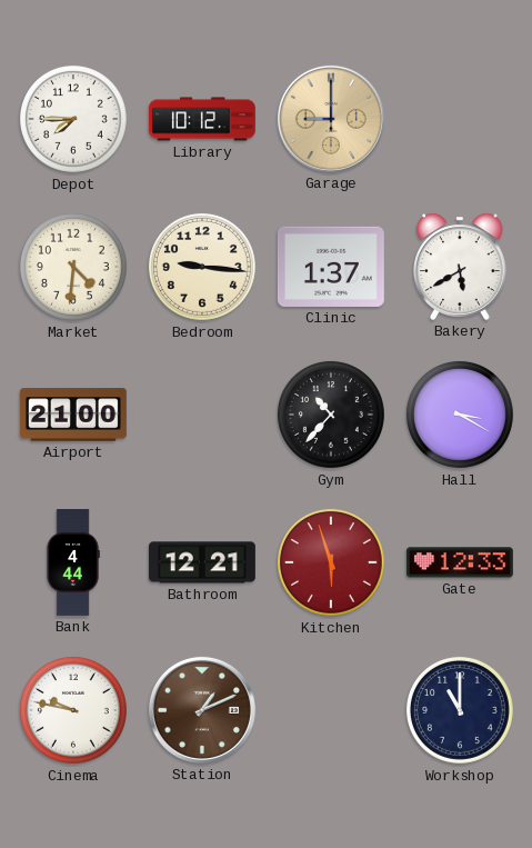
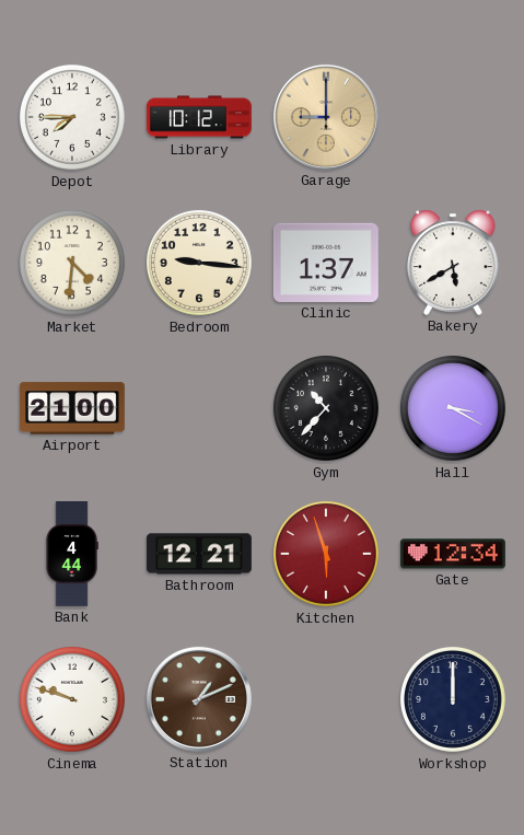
Gate: 12:33 -> 12:34
Cinema: 9:47 -> 9:48
Workshop: 11:00 -> 12:00
